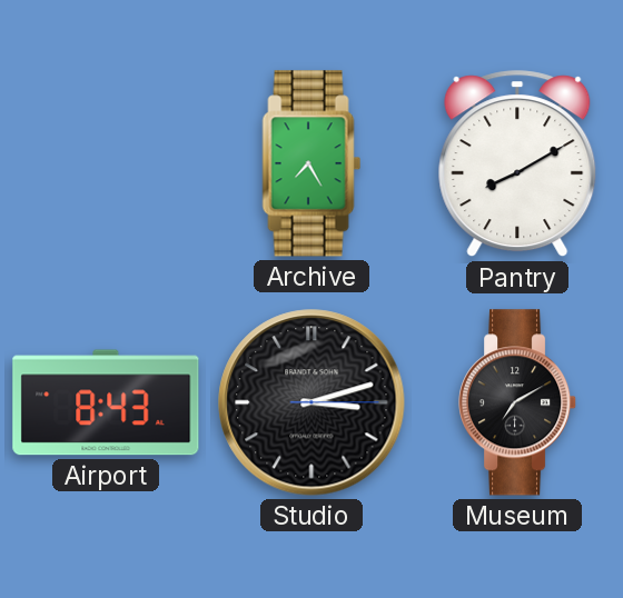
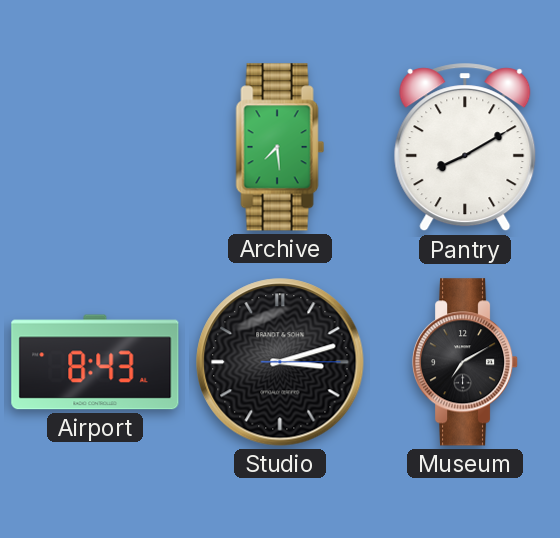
Archive: 7:25 -> 7:29
